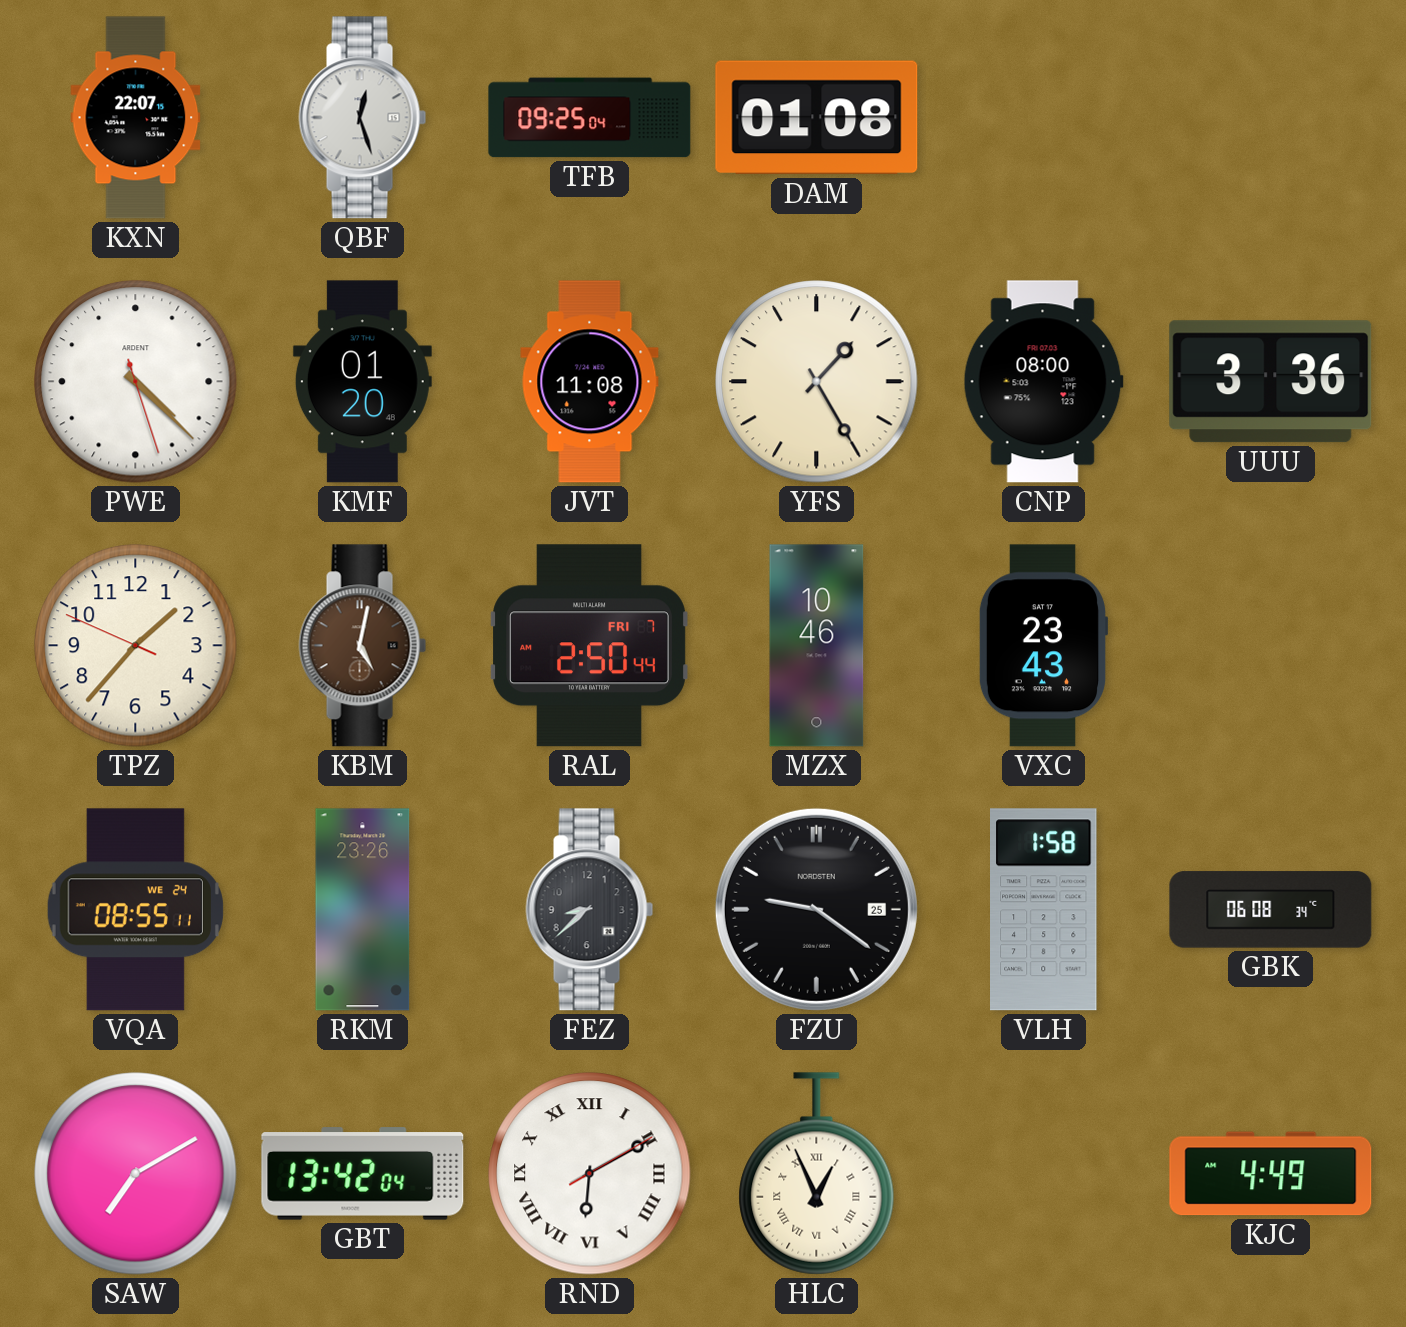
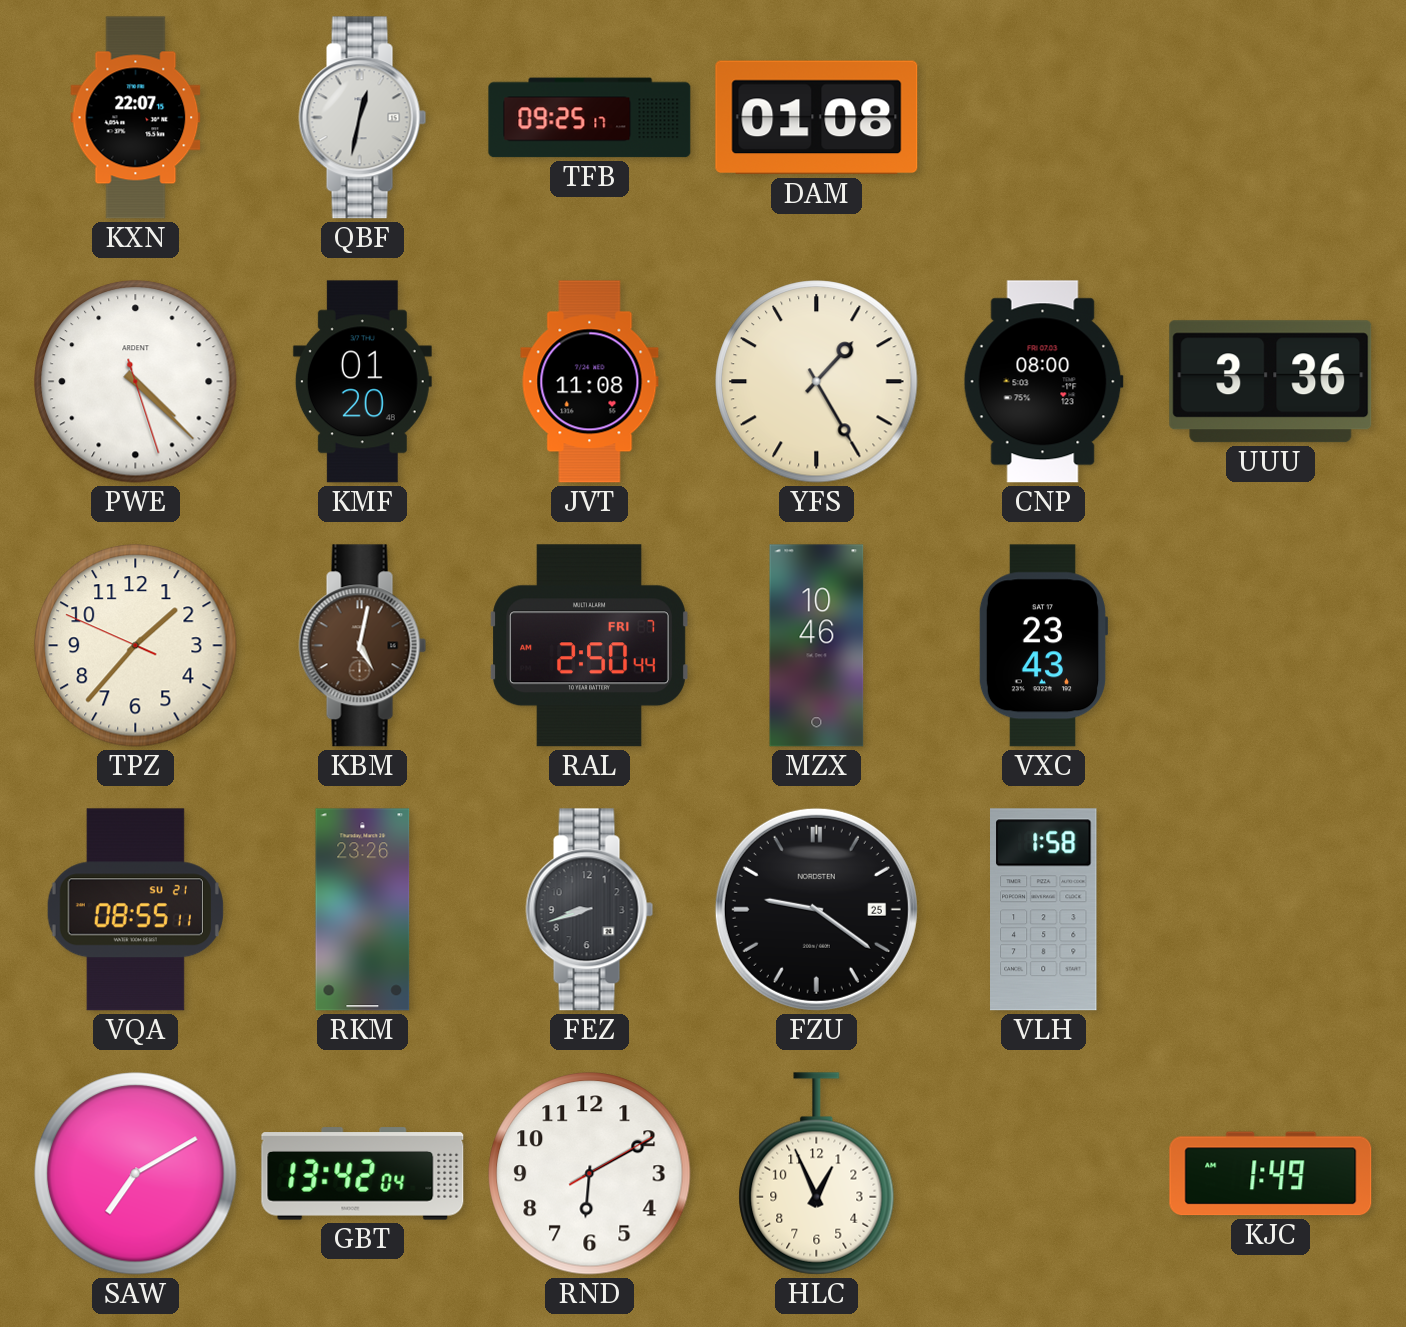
QBF: 12:27 -> 12:32
TFB: 09:25:04 -> 09:25:17
VQA date: WE 24 -> SU 21
FEZ: 8:38 -> 8:42
GBK: 06:08 -> none
RND numerals: Roman -> Arabic
HLC numerals: Roman -> Arabic
KJC: 4:49 -> 1:49
